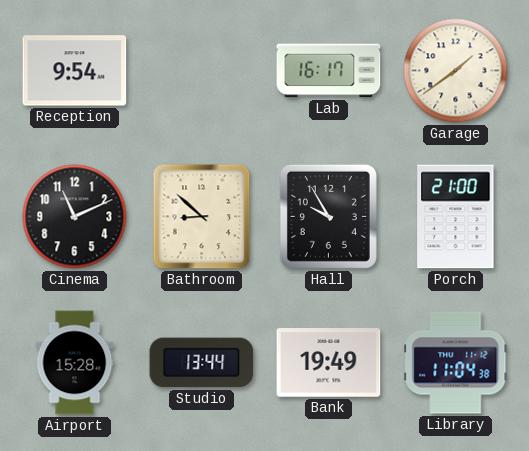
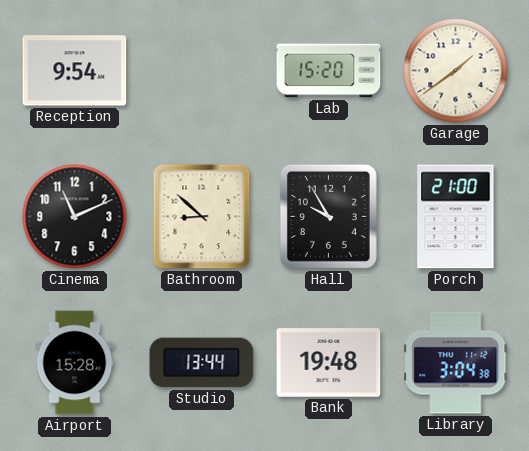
Lab: 16:17 -> 15:20
Bank: 19:49 -> 19:48
Library: 11:04 -> 3:04
